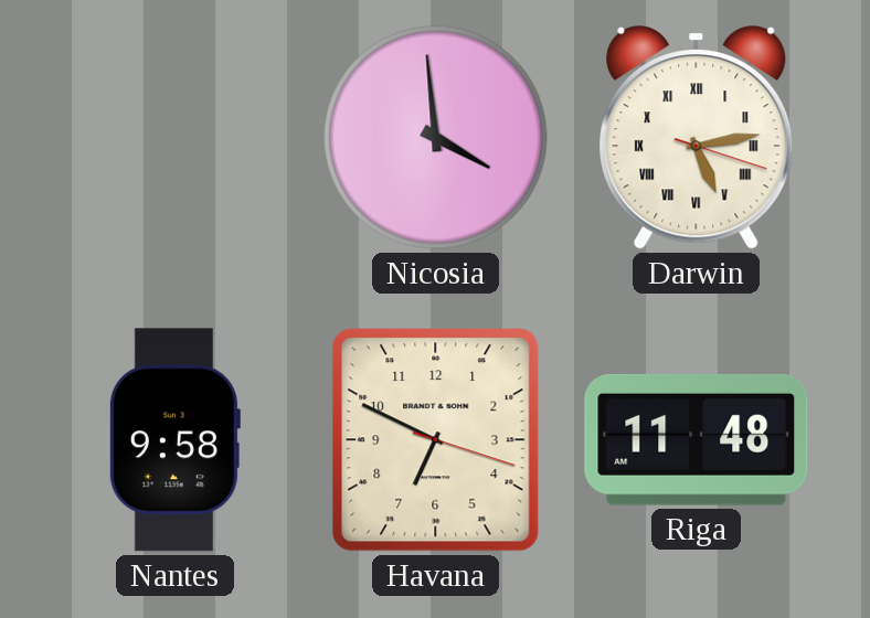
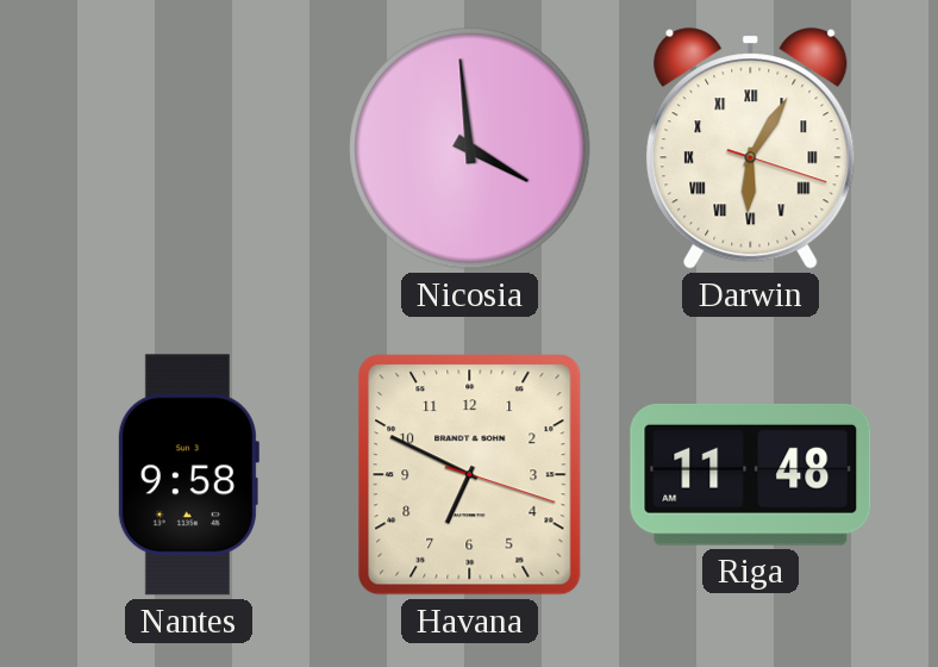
Darwin: 5:13 -> 6:05
